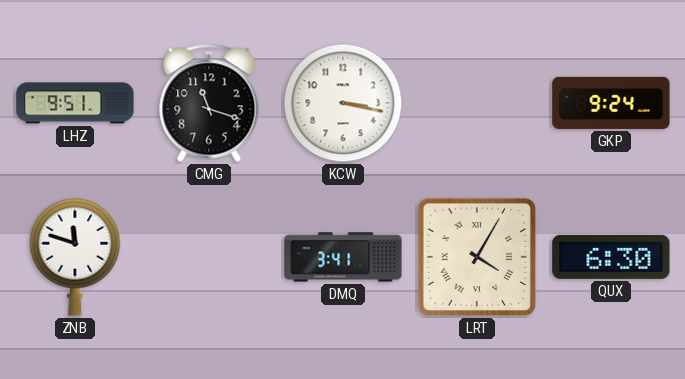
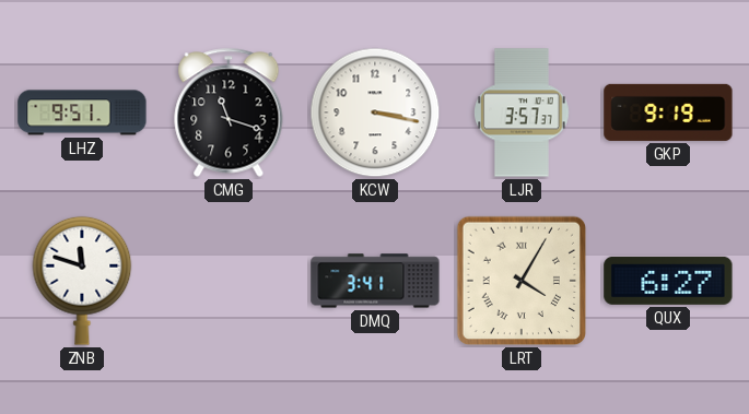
LJR: none -> 3:57
GKP: 9:24 -> 9:19
QUX: 6:30 -> 6:27
